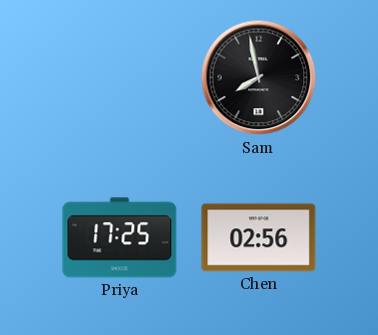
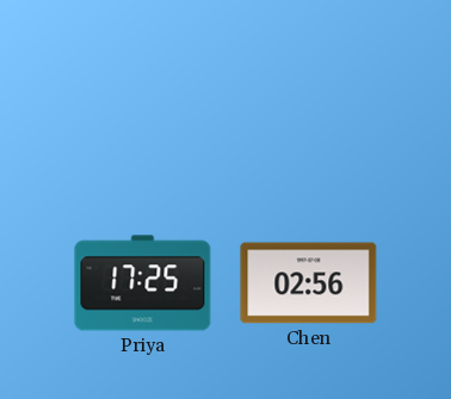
Sam: 7:58 -> none
